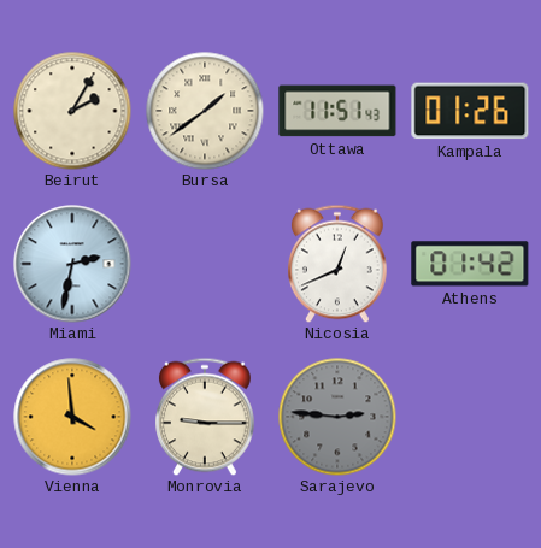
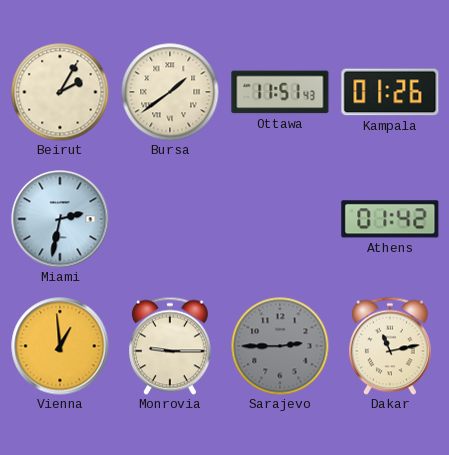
Nicosia: 12:41 -> none
Vienna: 3:59 -> 12:59
Sarajevo: 2:46 -> 2:45
Dakar: none -> 11:13
